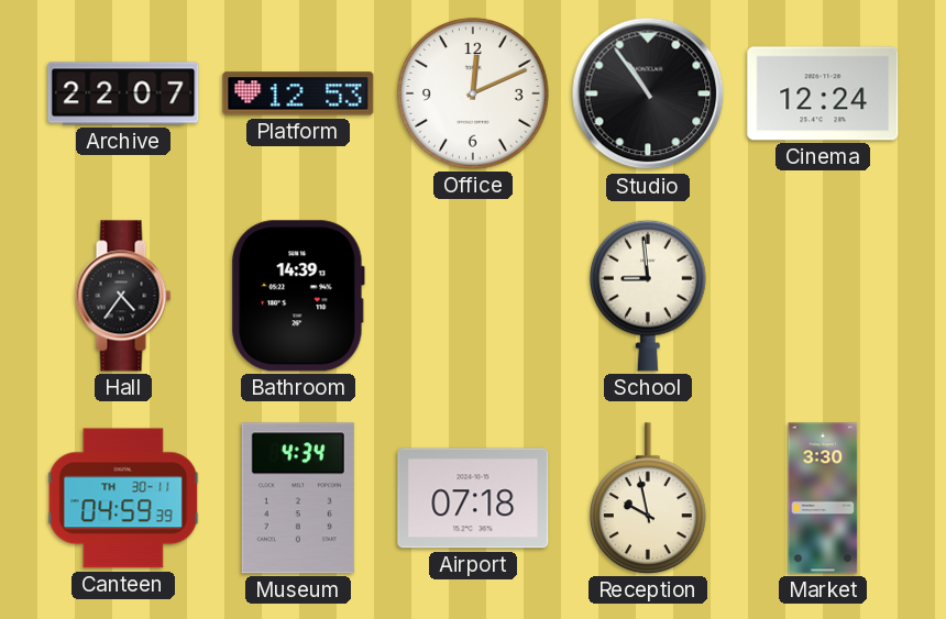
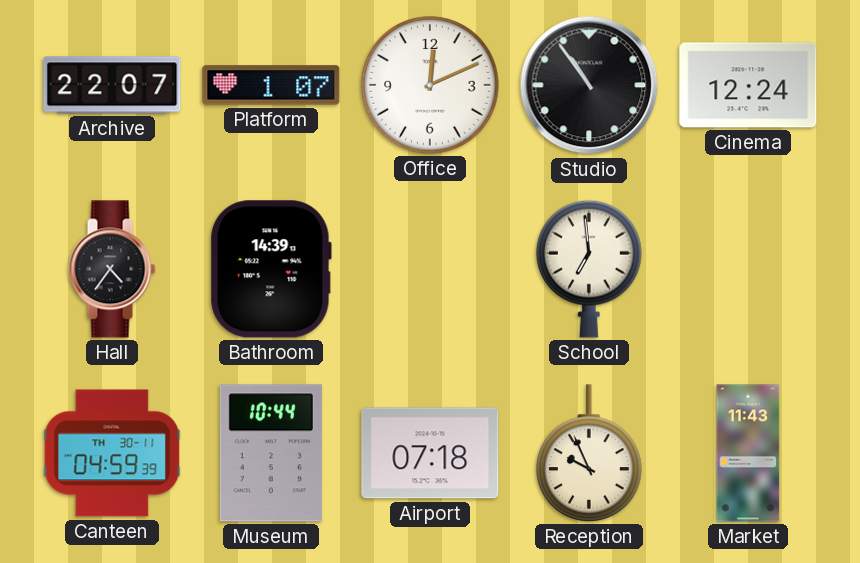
Platform: 12:53 -> 1:07
School: 8:59 -> 6:59
Museum: 4:34 -> 10:44
Reception: 9:58 -> 9:56
Market: 3:30 -> 11:43
